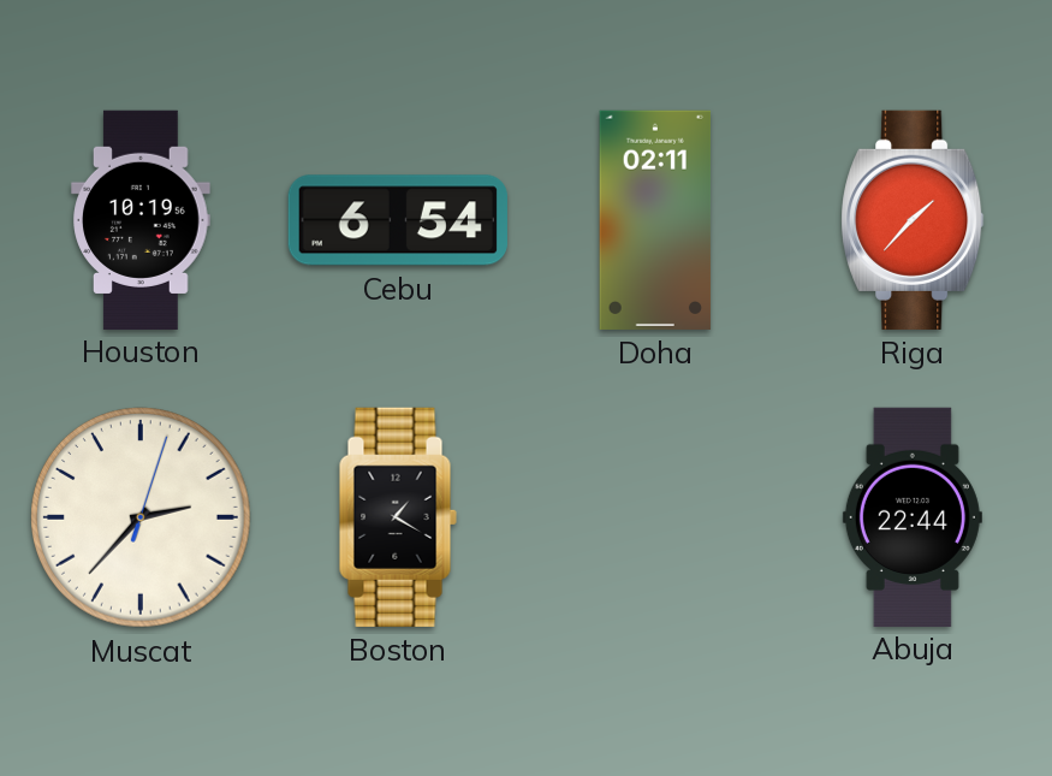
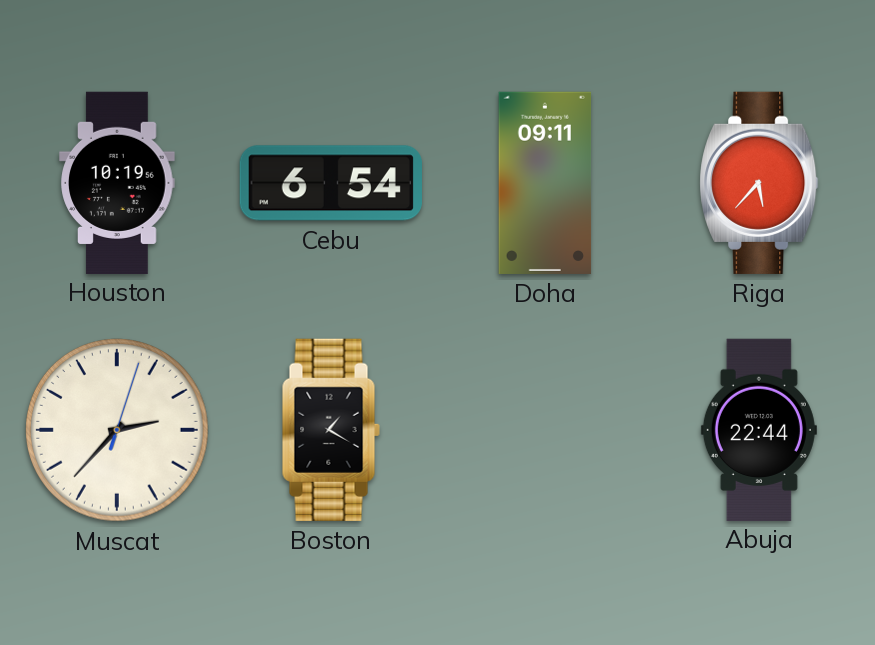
Doha: 02:11 -> 09:11
Riga: 1:37 -> 5:37
